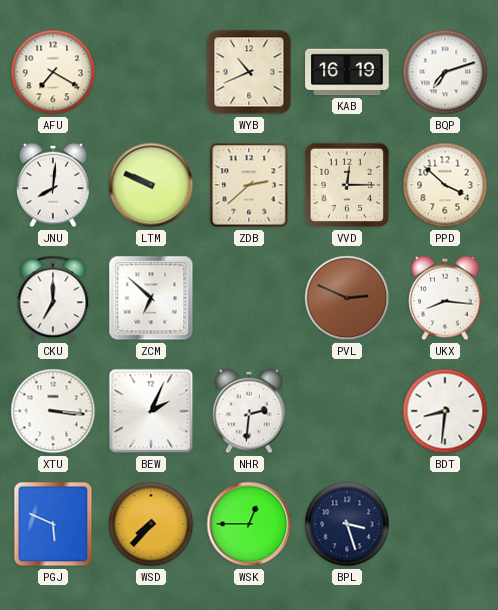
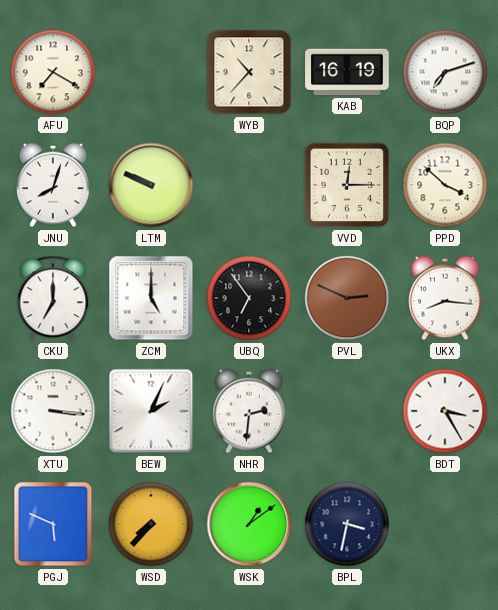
WYB: 10:41 -> 10:37
JNU: 8:01 -> 8:03
ZDB: 2:38 -> none
ZCM: 6:52 -> 5:00
UBQ: none -> 6:54
BDT: 8:31 -> 3:25
WSK: 12:45 -> 1:09
BPL: 3:27 -> 3:32
